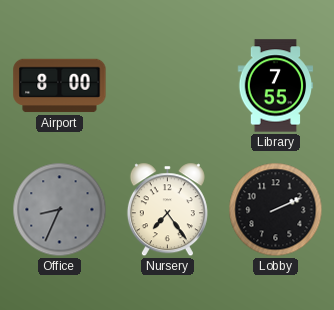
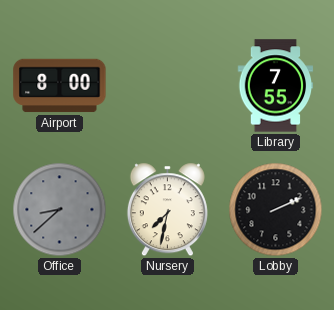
Office: 8:34 -> 8:38
Nursery: 7:24 -> 7:32
